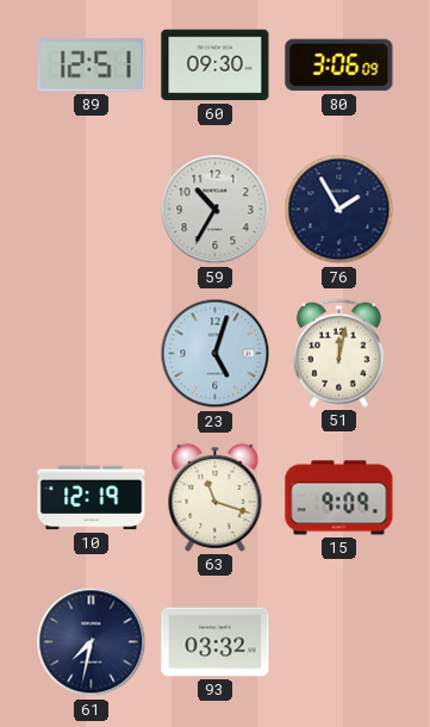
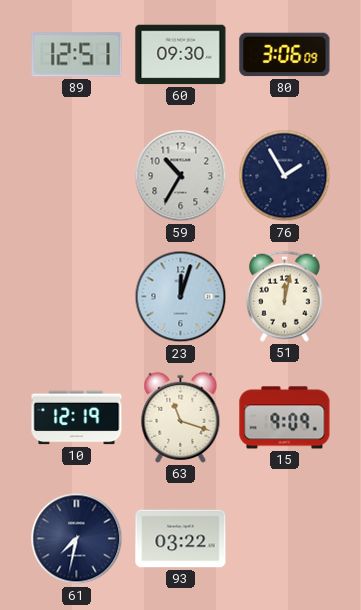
23: 5:03 -> 12:03
93: 03:32 -> 03:22
